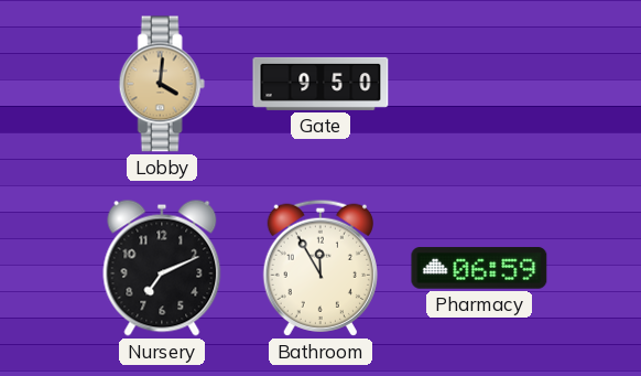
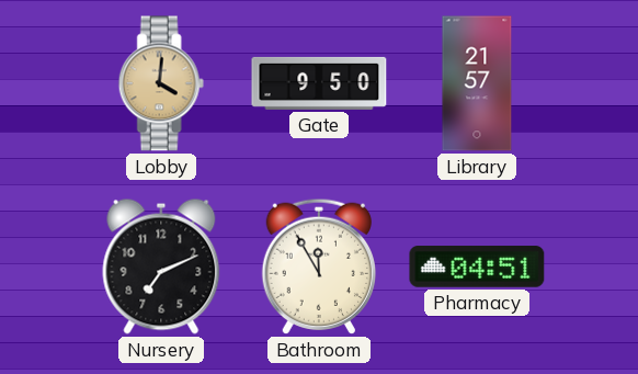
Library: none -> 21:57
Pharmacy: 06:59 -> 04:51
